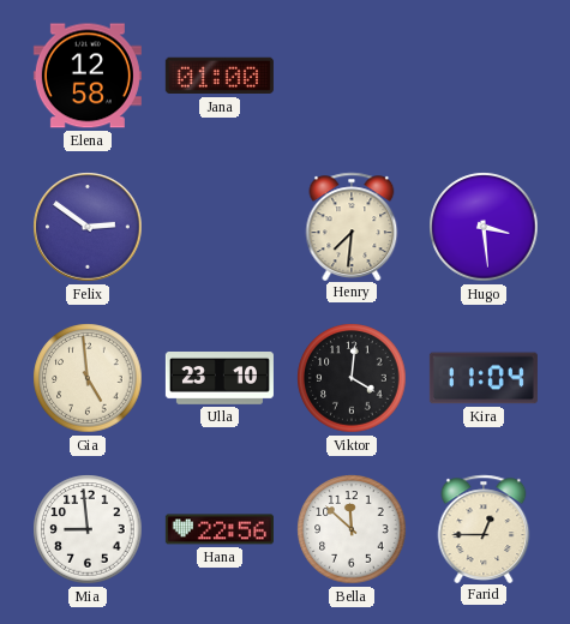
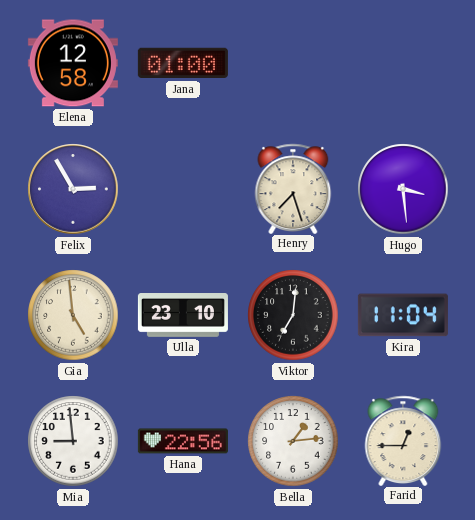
Felix: 2:51 -> 2:55
Henry: 7:31 -> 7:27
Viktor: 4:01 -> 7:01
Bella: 11:52 -> 1:14
